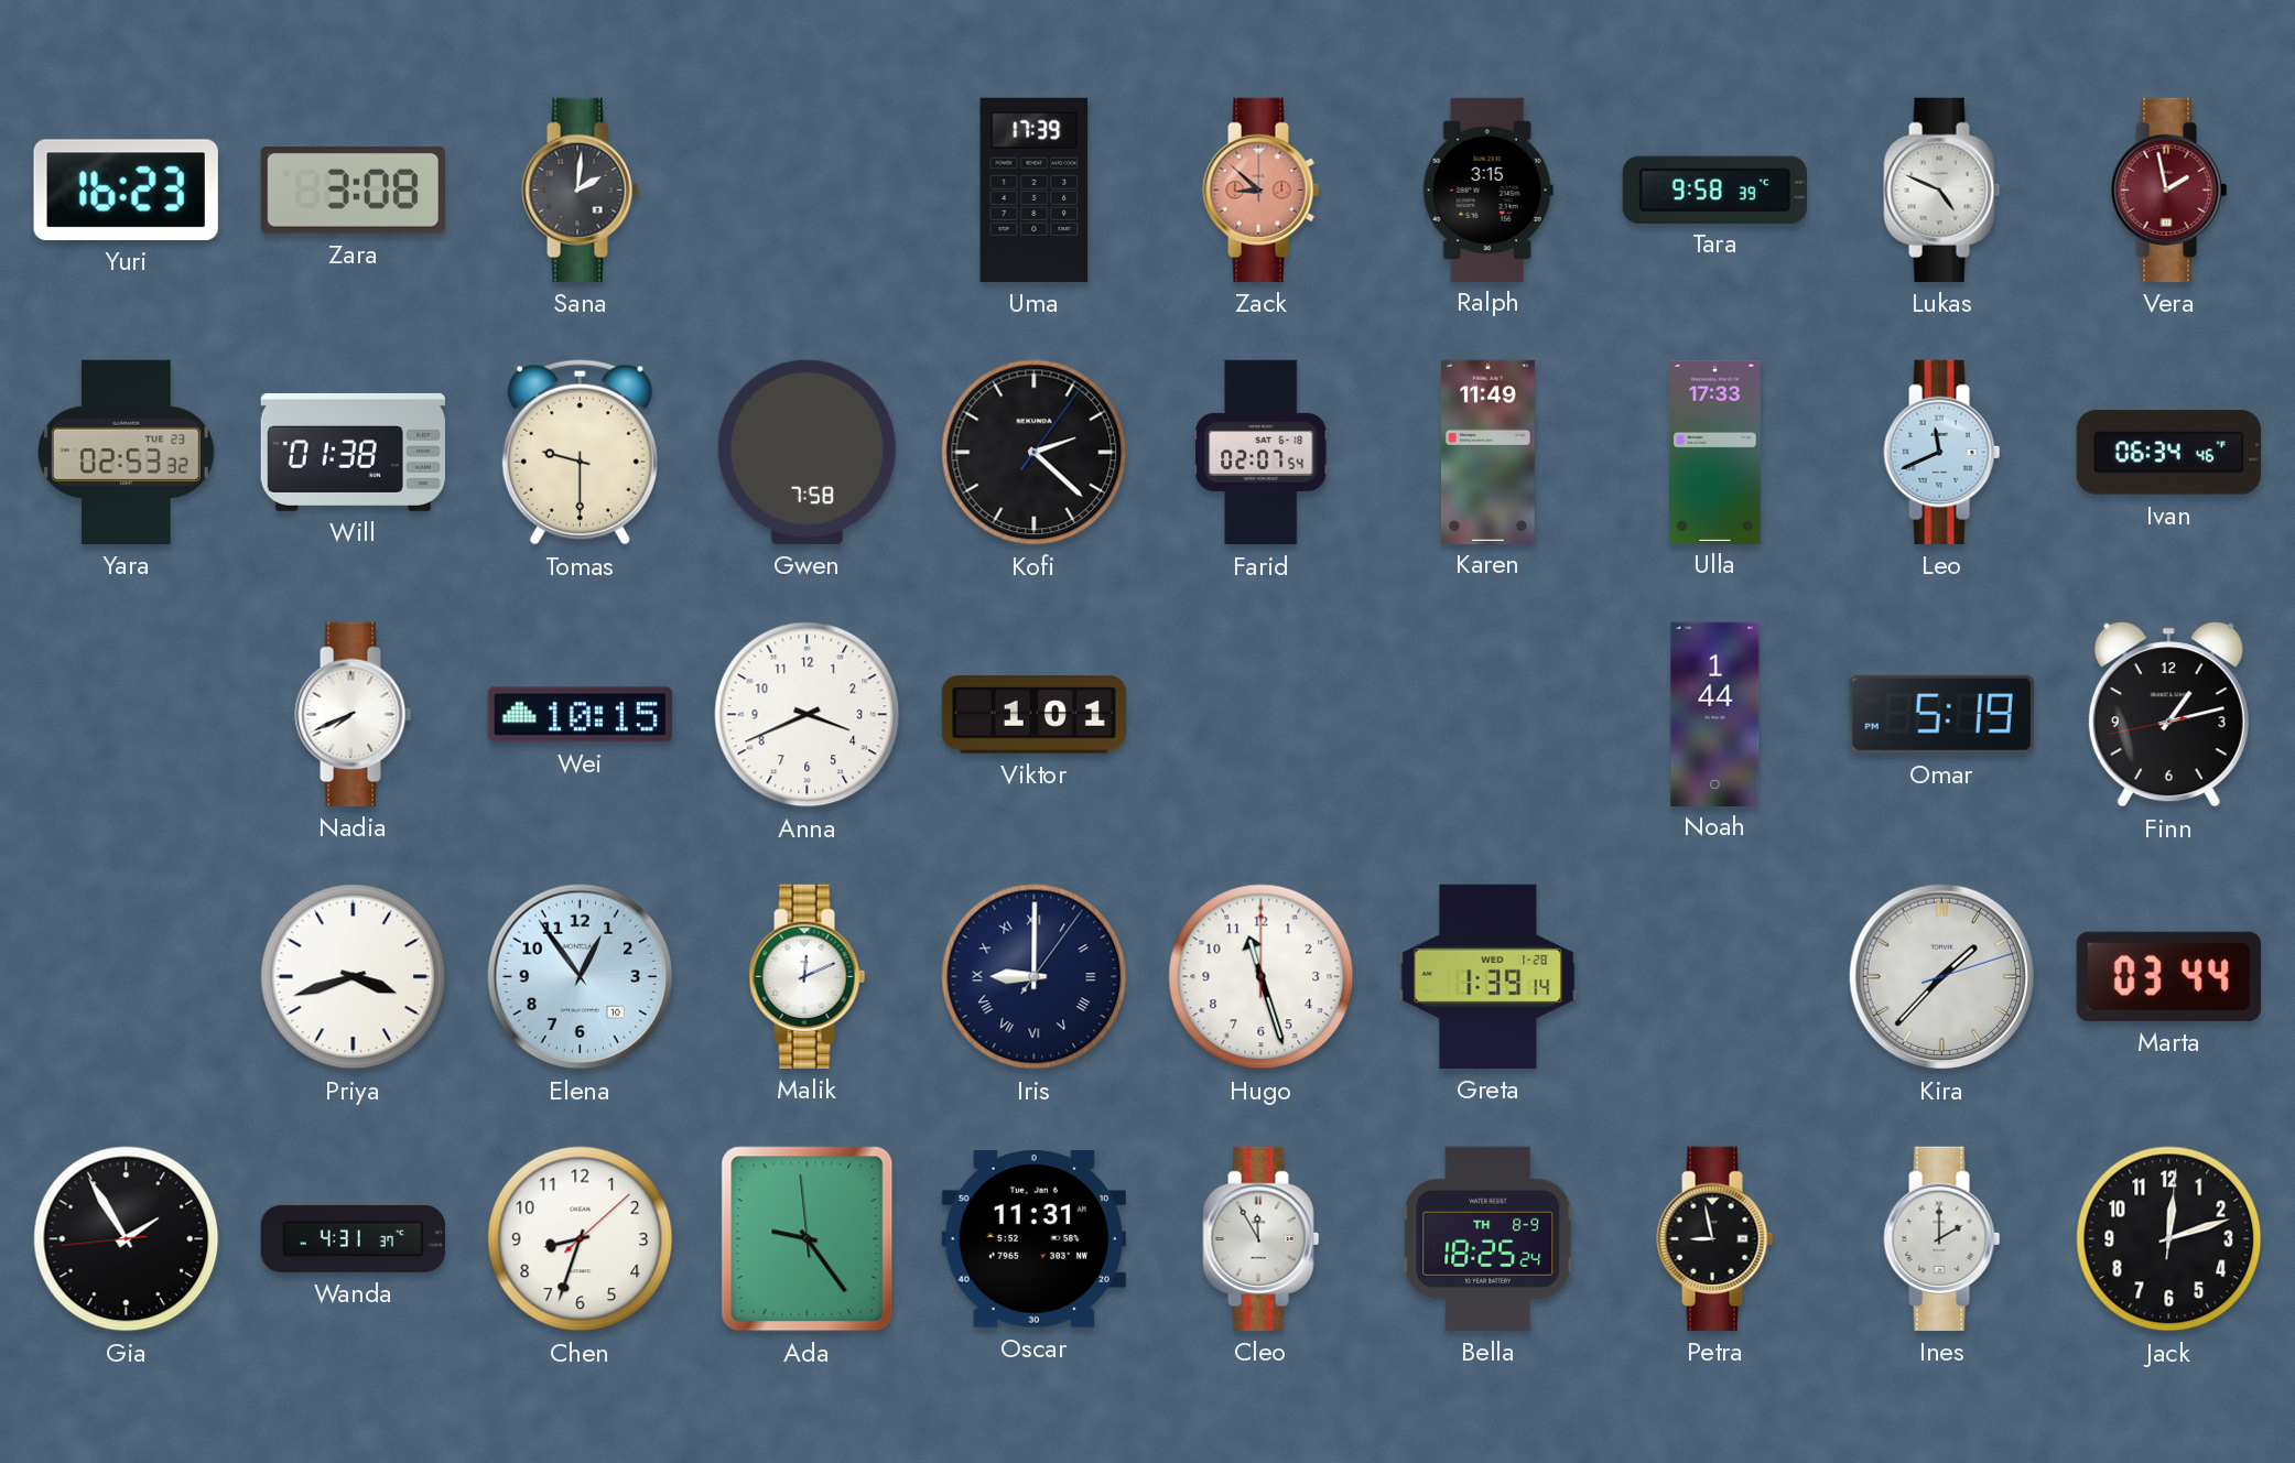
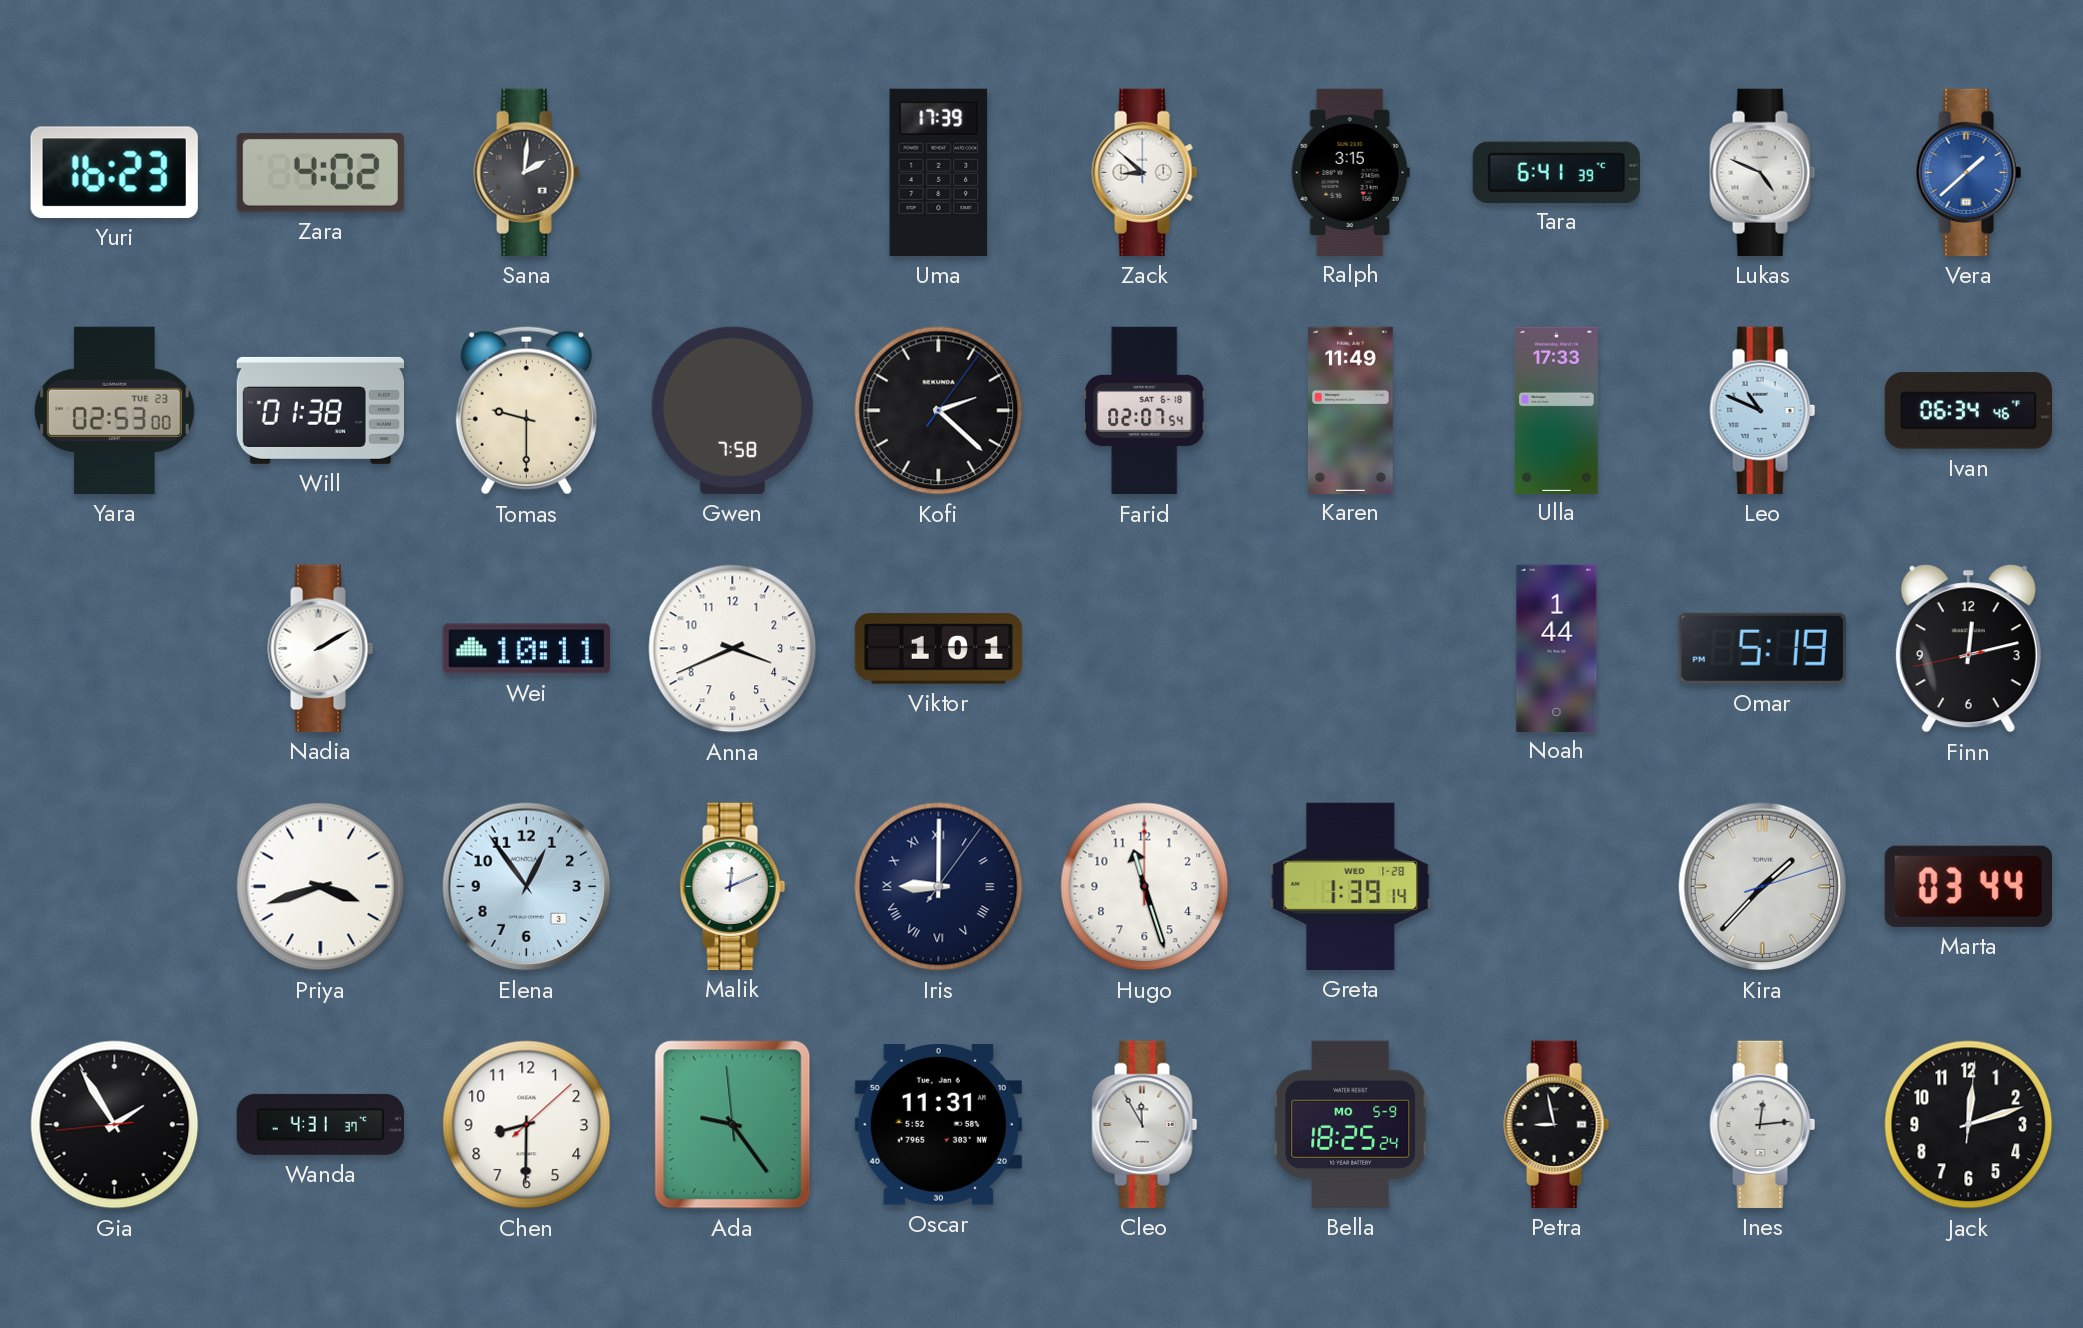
Zara: 3:08 -> 4:02
Zack dial: salmon -> white
Tara: 9:58 -> 6:41
Vera: 1:58 -> 1:38
Vera dial: burgundy -> blue
Yara: 02:53:32 -> 02:53:00
Leo: 11:41 -> 10:49
Nadia: 7:41 -> 2:10
Wei: 10:15 -> 10:11
Finn: 1:12 -> 12:12
Elena date: 10 -> 3
Chen: 8:33 -> 8:30
Bella date: TH 8-9 -> MO 5-9
Ines: 2:00 -> 12:14
